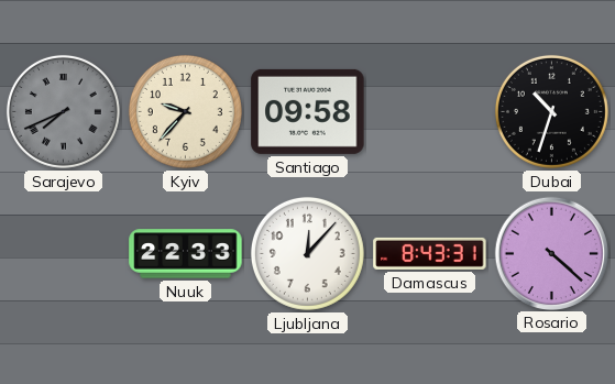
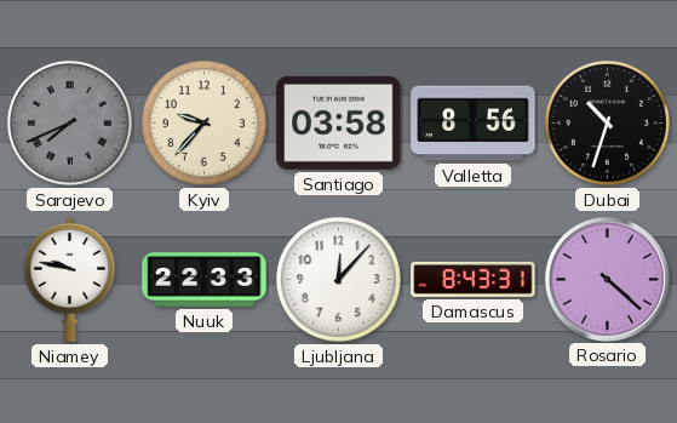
Santiago: 09:58 -> 03:58
Valletta: none -> 8:56
Niamey: none -> 9:47
